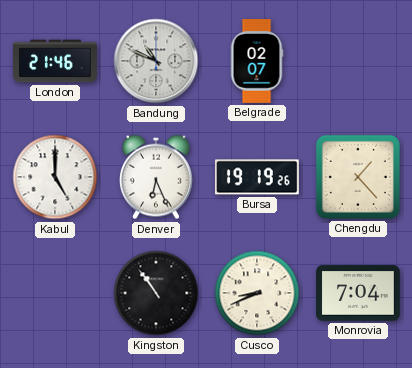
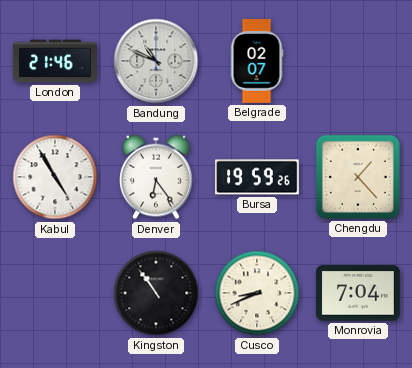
Kabul: 5:00 -> 4:55
Denver: 6:26 -> 6:24
Bursa: 19:19 -> 19:59
